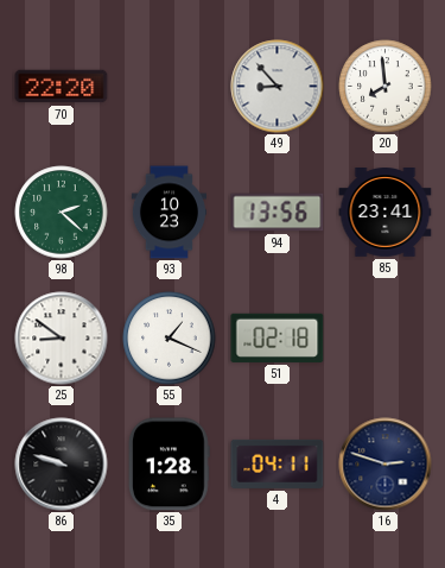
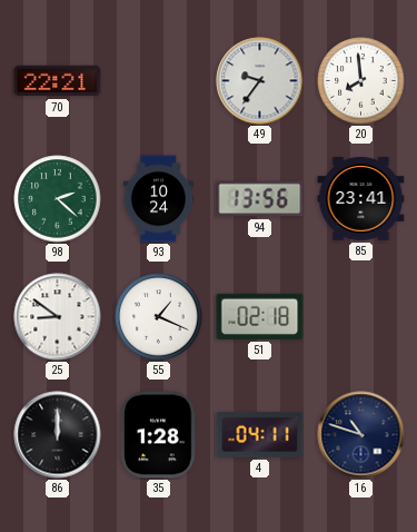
70: 22:20 -> 22:21
49: 8:53 -> 9:36
93: 10:23 -> 10:24
86: 9:48 -> 12:00
16: 2:48 -> 10:48
